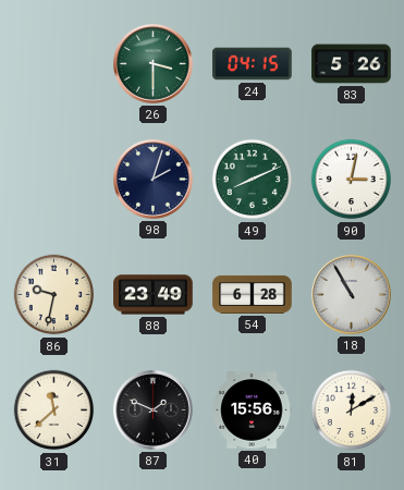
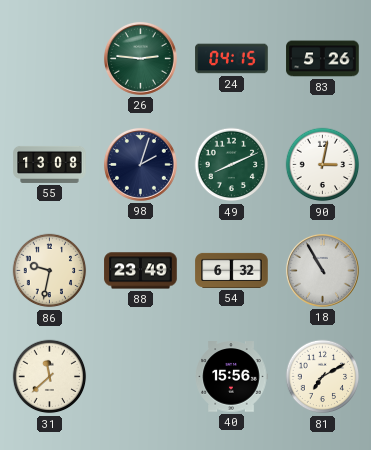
26: 3:30 -> 2:46
55: none -> 13:08
54: 6:28 -> 6:32
87: 1:49 -> none
81: 12:10 -> 7:10
